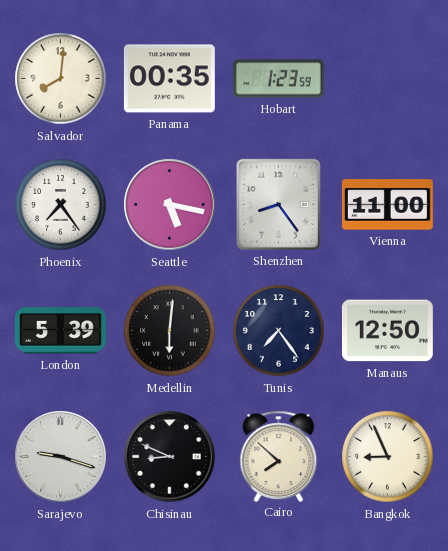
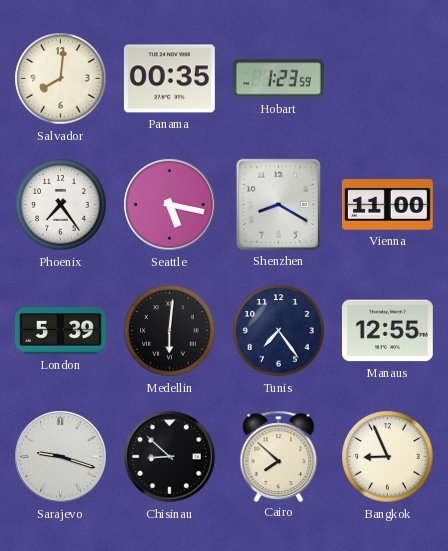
Shenzhen: 8:24 -> 8:20
Manaus: 12:50 -> 12:55
Chisinau: 8:49 -> 8:52
